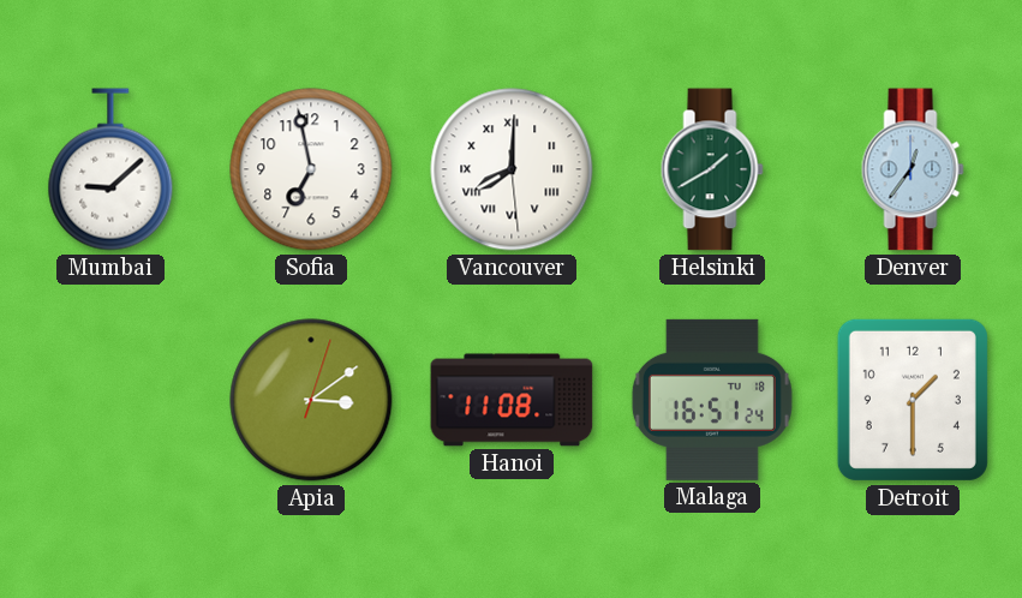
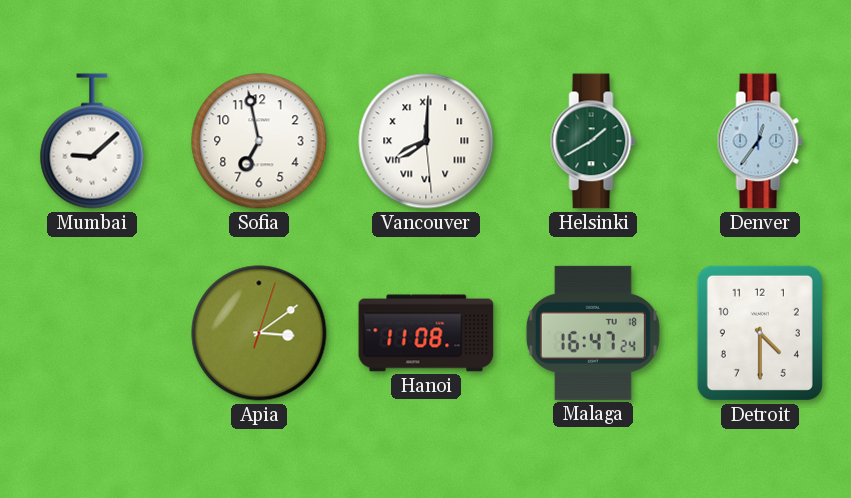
Malaga: 16:51 -> 16:47
Detroit: 1:30 -> 4:30
